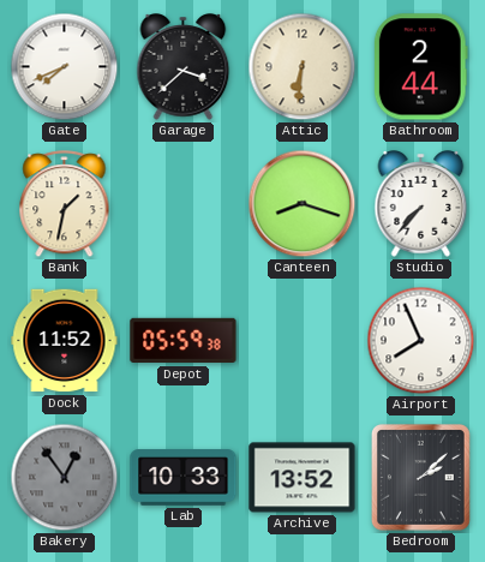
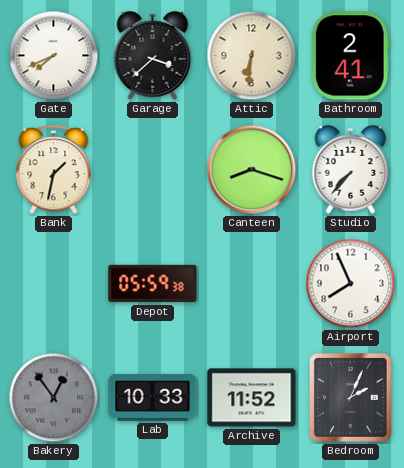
Bathroom: 2:44 -> 2:41
Dock: 11:52 -> none
Archive: 13:52 -> 11:52
Bedroom: 2:08 -> 2:04
